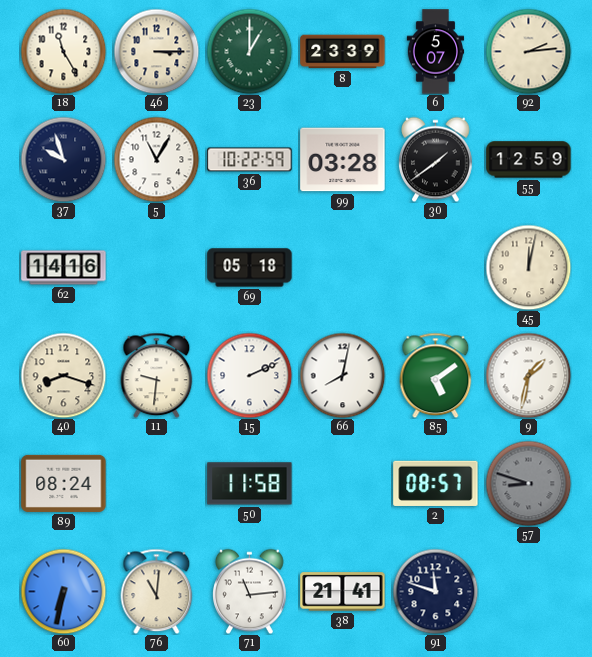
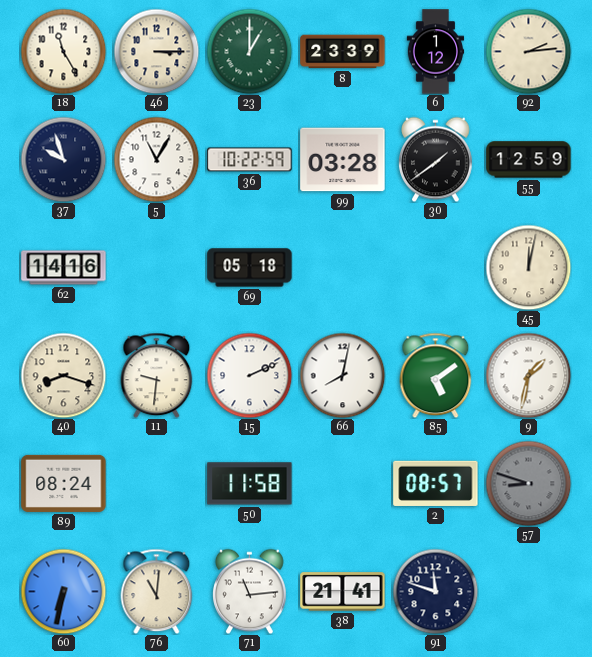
6: 5:07 -> 1:12
